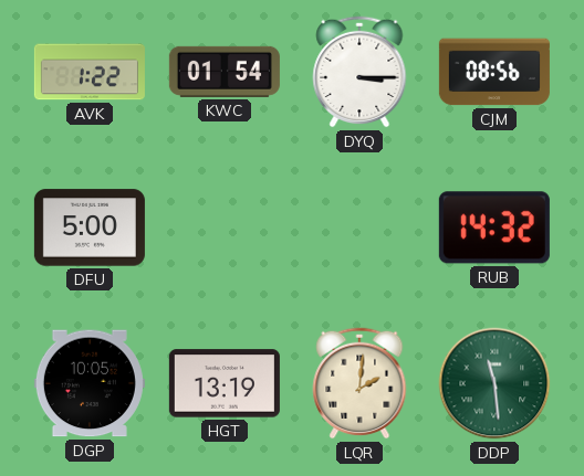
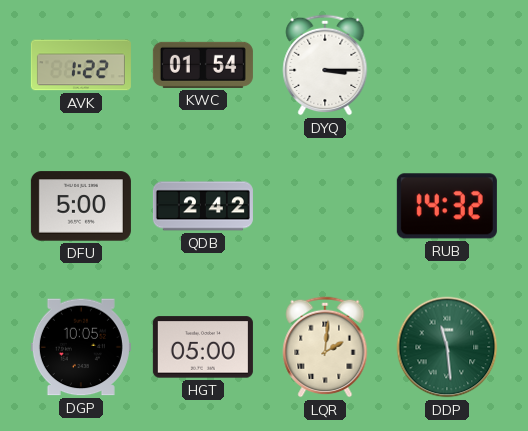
CJM: 08:56 -> none
QDB: none -> 2:42
HGT: 13:19 -> 05:00
